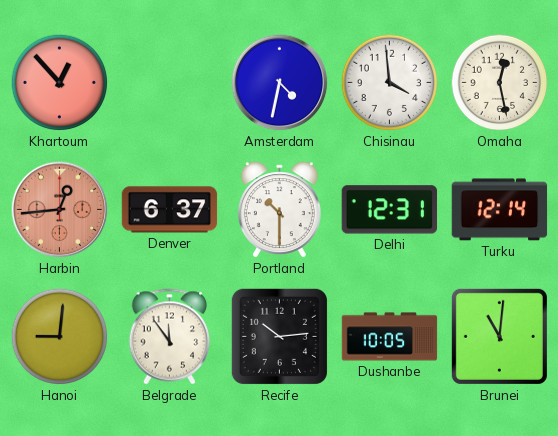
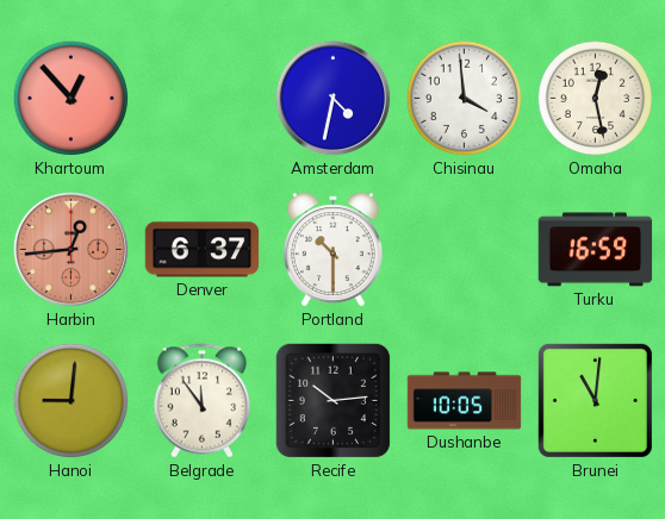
Delhi: 12:31 -> none
Turku: 12:14 -> 16:59
